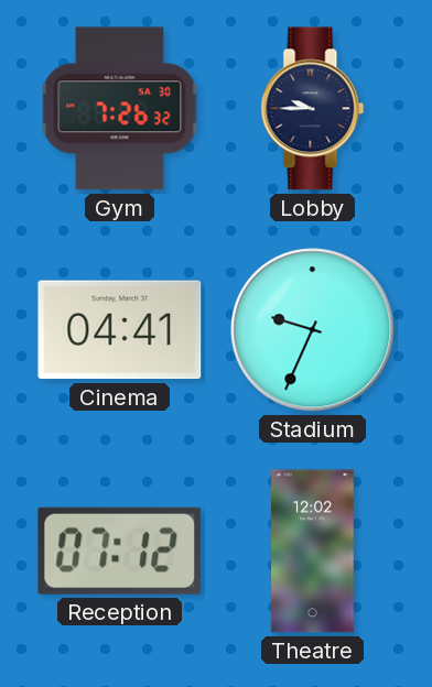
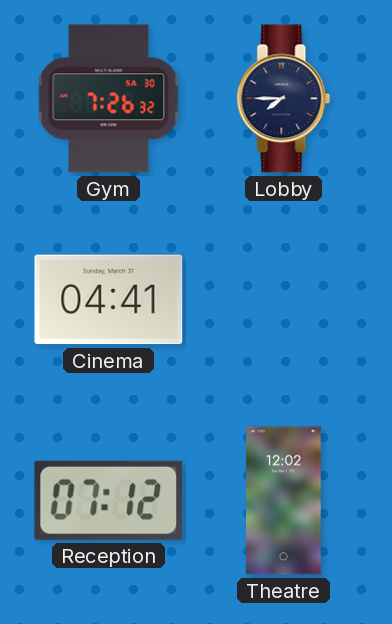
Lobby: 9:45 -> 7:45
Stadium: 9:34 -> none
